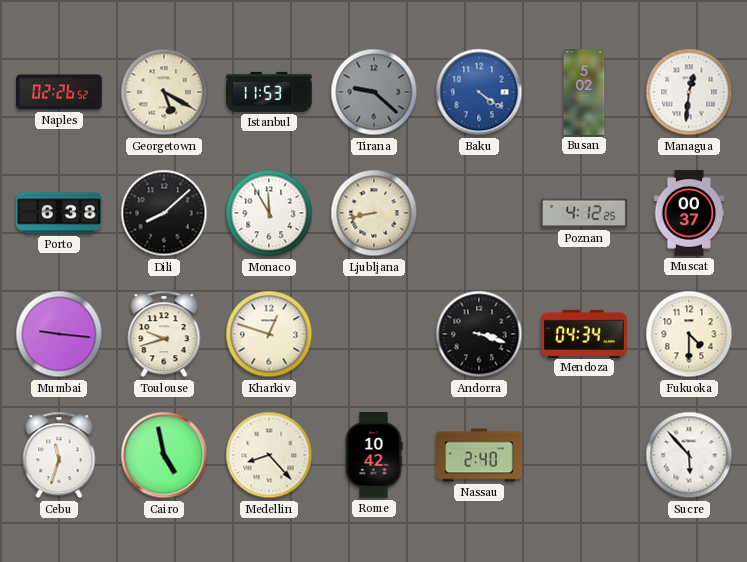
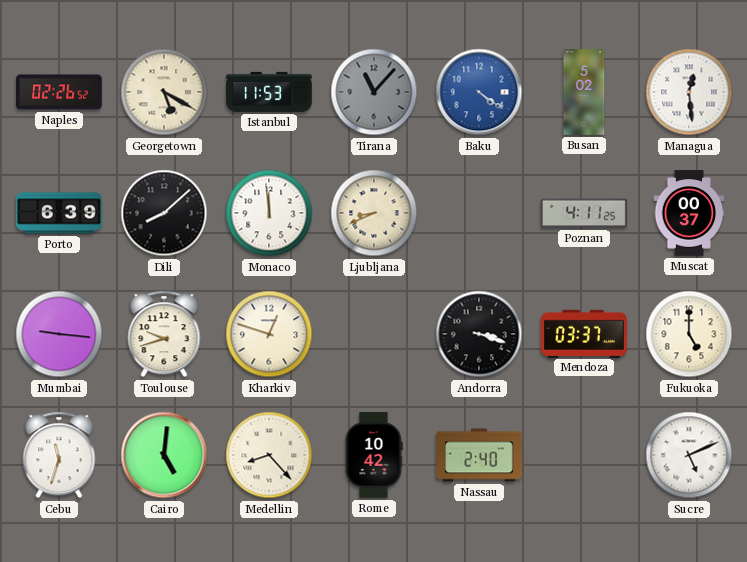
Tirana: 9:22 -> 11:07
Managua: 12:31 -> 12:29
Porto: 6:38 -> 6:39
Monaco: 11:55 -> 11:59
Ljubljana: 8:43 -> 8:41
Poznan: 4:12 -> 4:11
Mendoza: 04:34 -> 03:37
Fukuoka: 4:30 -> 5:00
Cairo: 4:58 -> 5:01
Sucre: 5:53 -> 5:11
